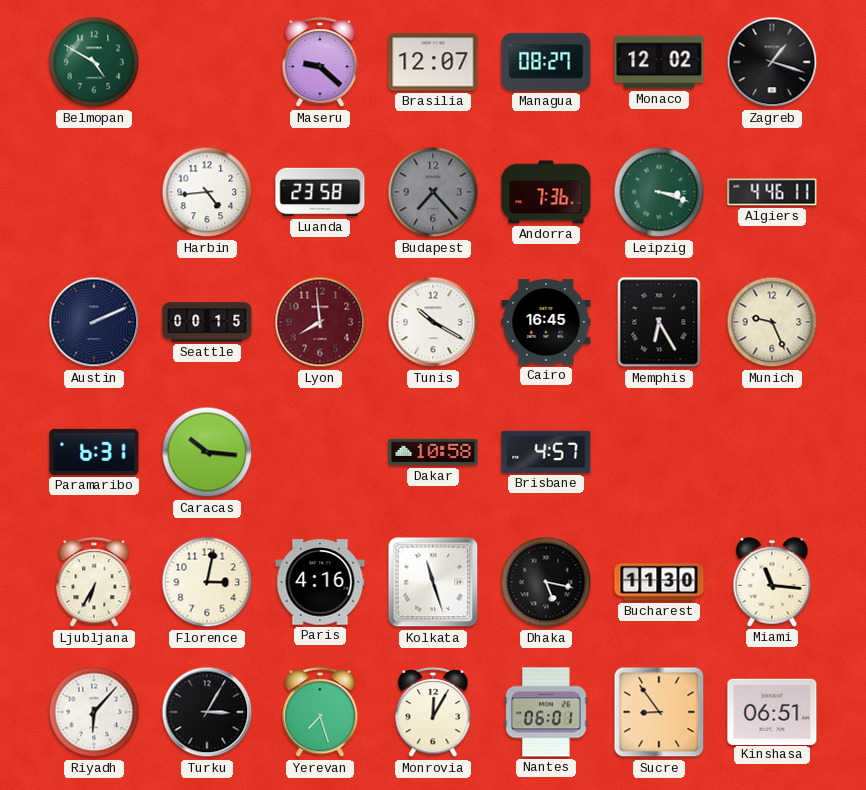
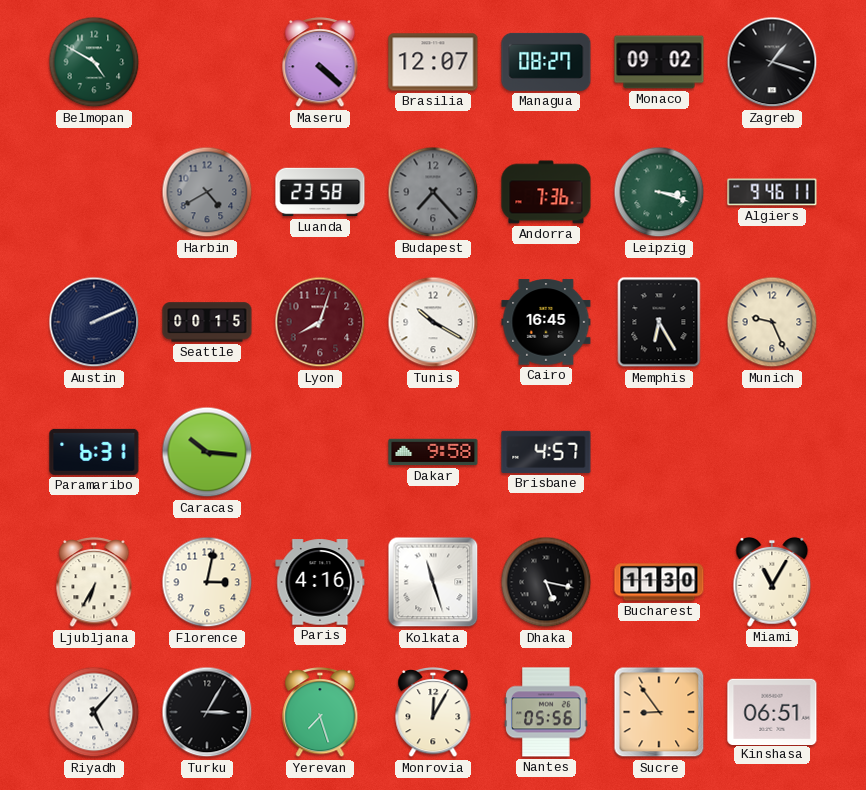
Maseru: 9:22 -> 4:22
Monaco: 12:02 -> 09:02
Harbin: 4:44 -> 4:40
Harbin dial: white -> grey
Algiers: 4:46 -> 9:46
Lyon: 7:59 -> 8:03
Dakar: 10:58 -> 9:58
Miami: 11:16 -> 11:05
Riyadh: 6:07 -> 5:07
Nantes: 06:01 -> 05:56
